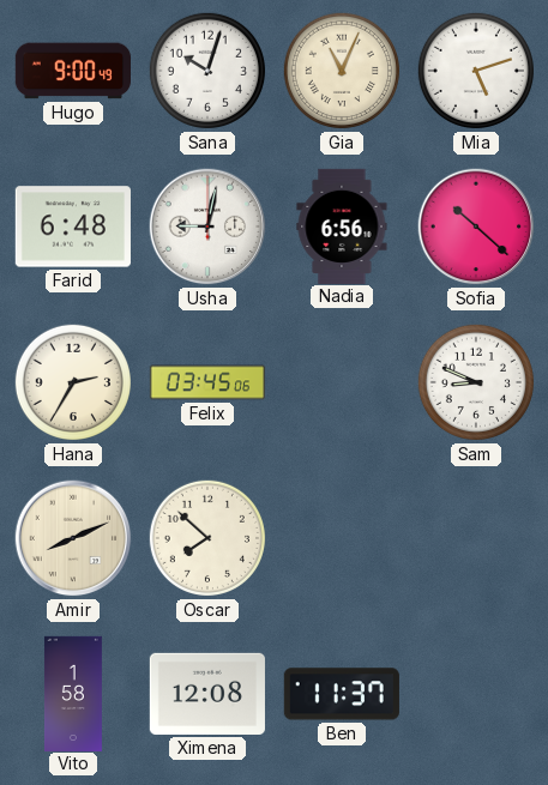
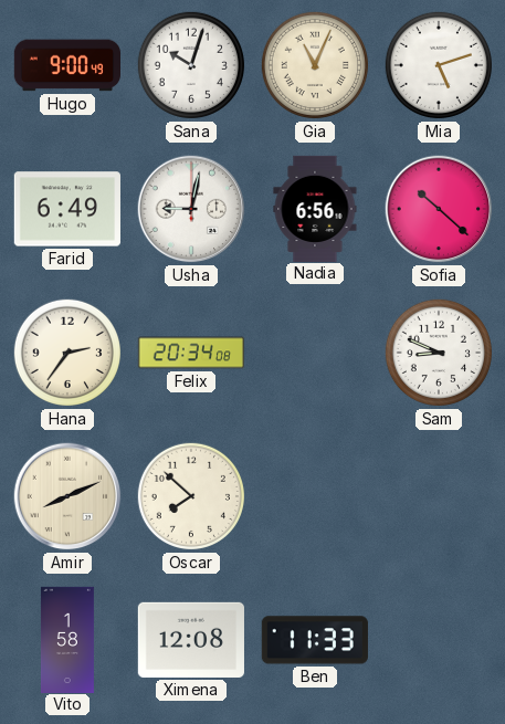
Farid: 6:48 -> 6:49
Hana: 2:35 -> 2:36
Felix: 03:45 -> 20:34
Ben: 11:37 -> 11:33
